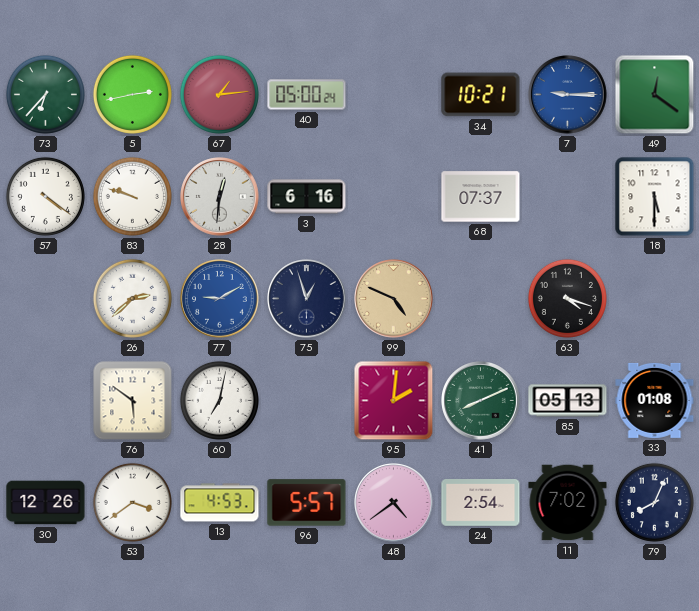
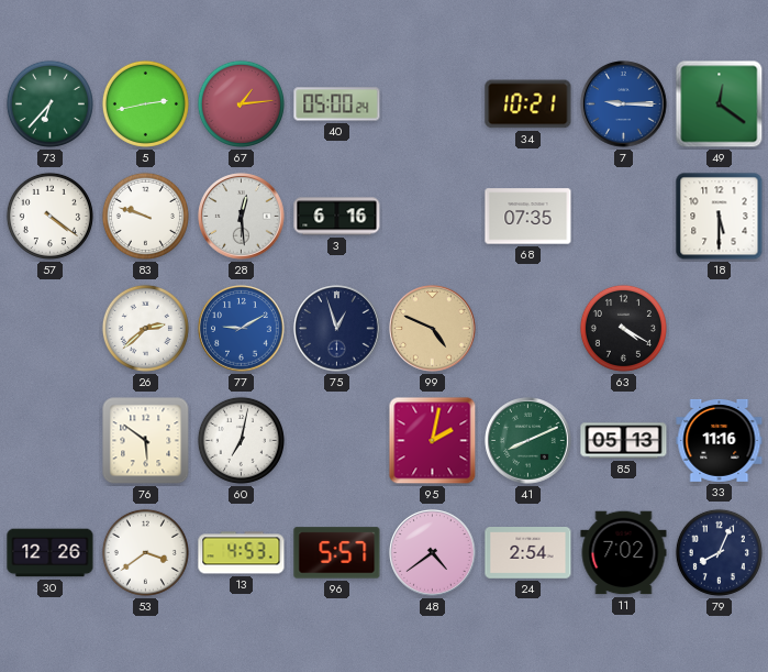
28: 12:31 -> 12:29
68: 07:37 -> 07:35
63: 4:18 -> 4:20
95: 2:01 -> 2:02
33: 01:08 -> 11:16
